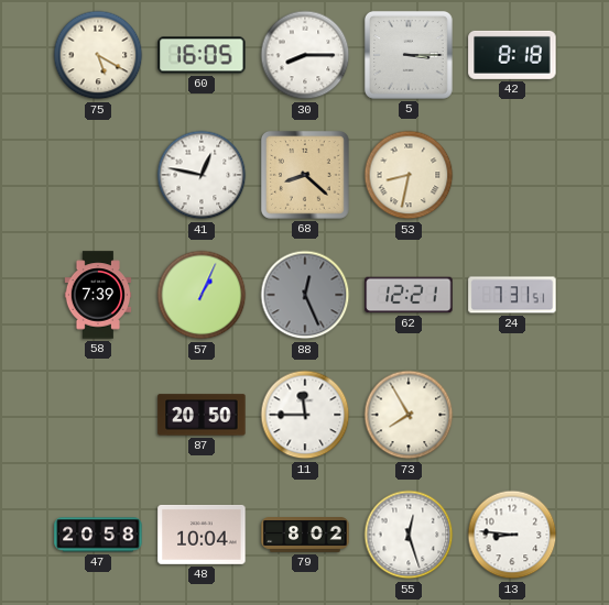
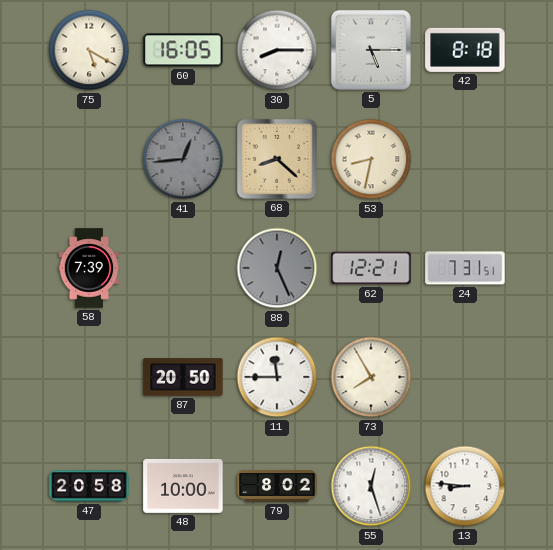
5: 3:15 -> 5:15
41: 12:47 -> 12:44
41 dial: white -> grey
57: 1:04 -> none
48: 10:04 -> 10:00
